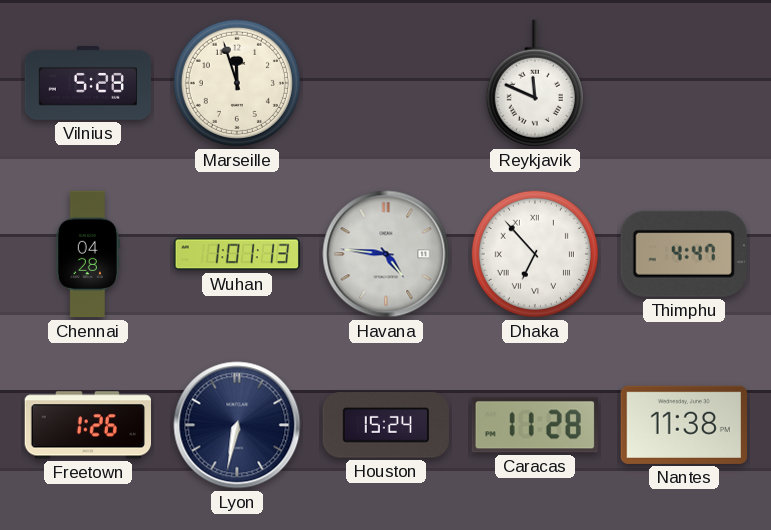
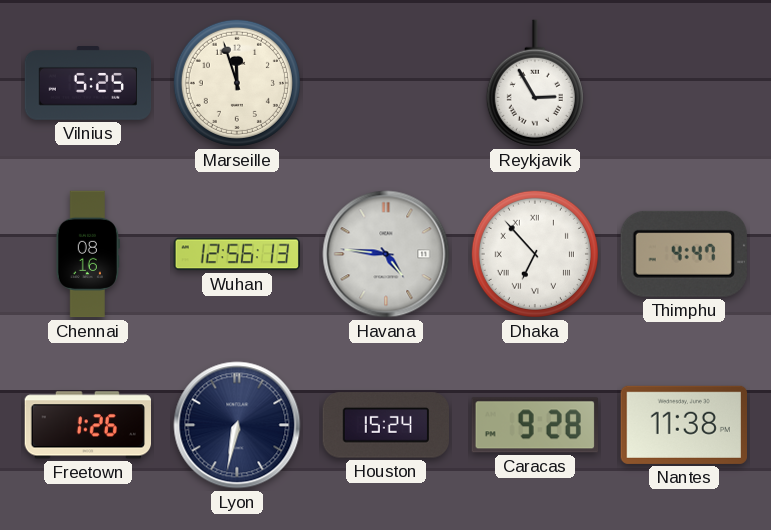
Vilnius: 5:28 -> 5:25
Reykjavik: 11:49 -> 2:55
Chennai: 04:28 -> 08:16
Wuhan: 1:01 -> 12:56
Caracas: 11:28 -> 9:28
